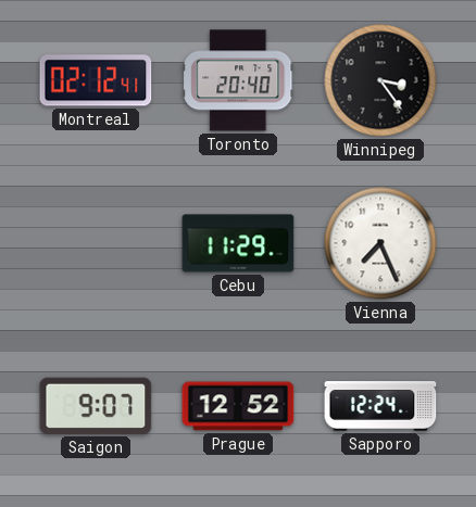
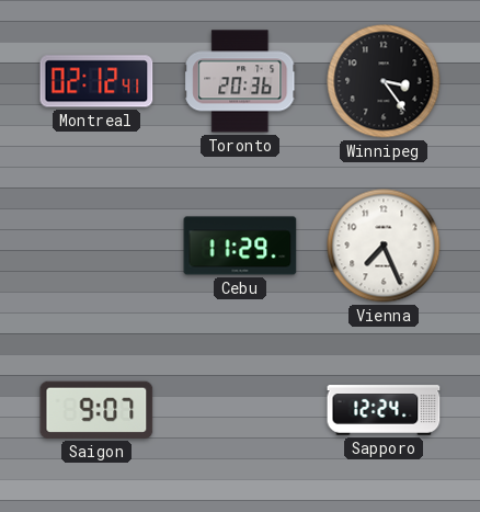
Toronto: 20:40 -> 20:36
Prague: 12:52 -> none
